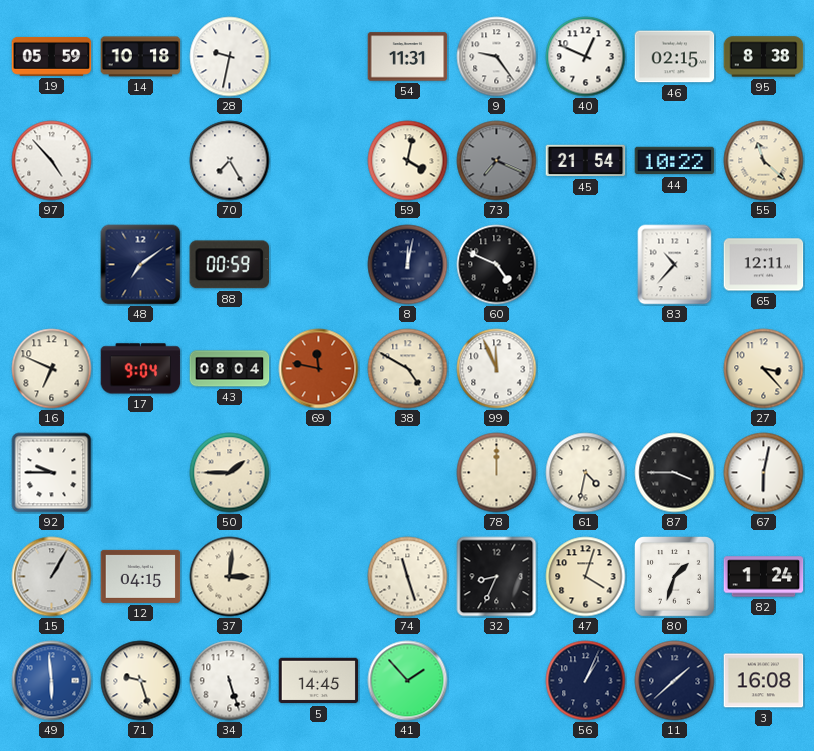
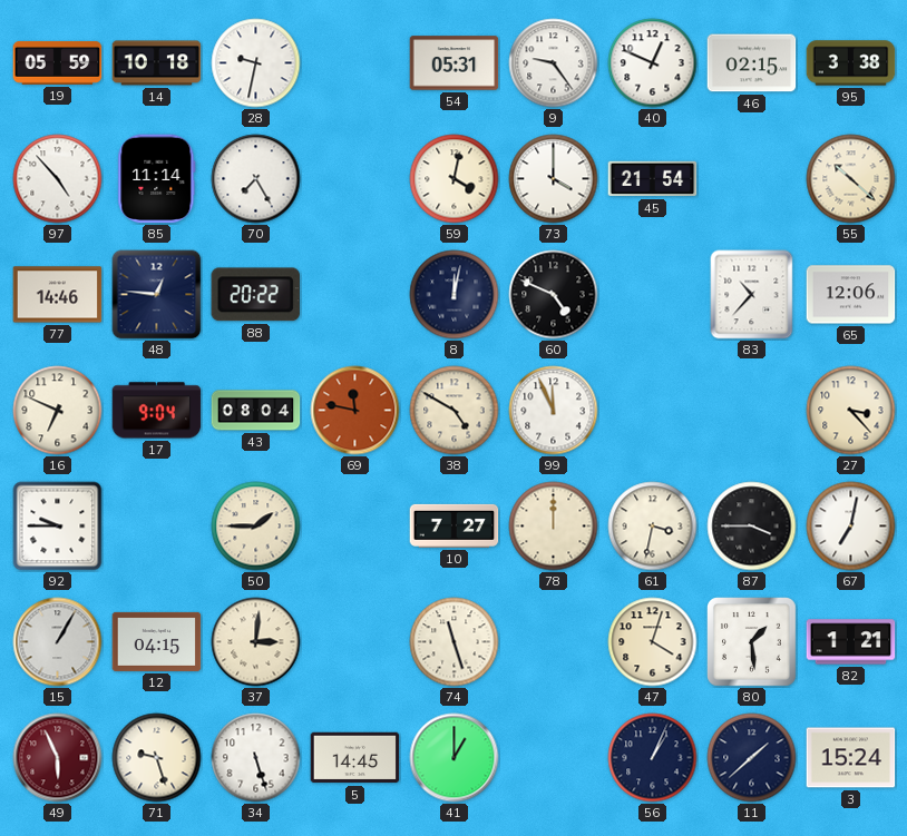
54: 11:31 -> 05:31
95: 8:38 -> 3:38
85: none -> 11:14
73: 7:19 -> 4:00
73 dial: grey -> white
44: 10:22 -> none
55: 11:22 -> 10:22
77: none -> 14:46
48: 7:09 -> 12:46
88: 00:59 -> 20:22
65: 12:11 -> 12:06
10: none -> 7:27
61: 4:32 -> 3:32
67: 6:02 -> 7:02
32: 8:34 -> none
80: 1:33 -> 1:29
82: 1:24 -> 1:21
49: 5:59 -> 5:56
49 dial: blue -> burgundy
41: 1:53 -> 1:00
3: 16:08 -> 15:24
